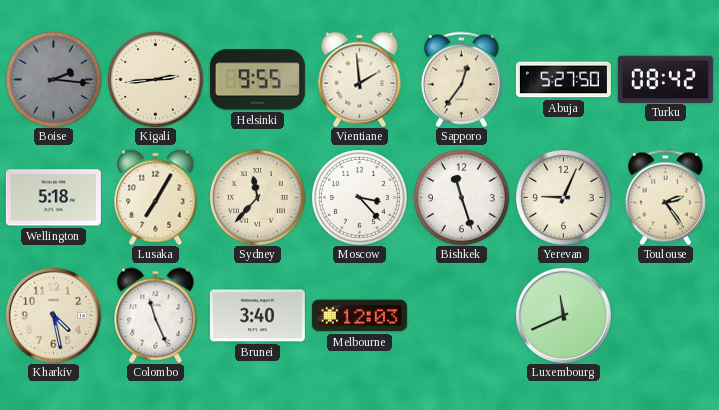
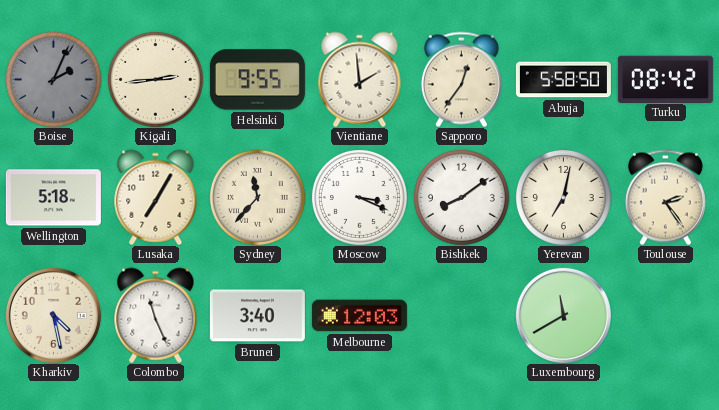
Boise: 2:16 -> 2:04
Abuja: 5:27 -> 5:58
Moscow: 3:23 -> 3:19
Bishkek: 11:27 -> 8:09
Yerevan: 9:04 -> 7:02
Luxembourg: 11:41 -> 11:40
